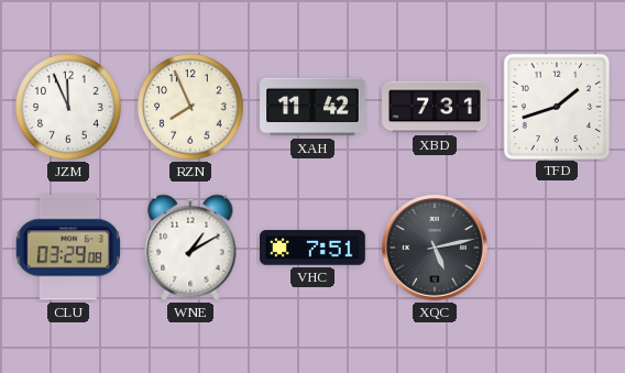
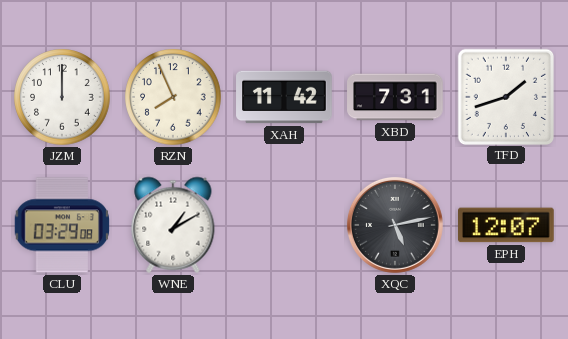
JZM: 11:56 -> 12:00
VHC: 7:51 -> none
EPH: none -> 12:07
